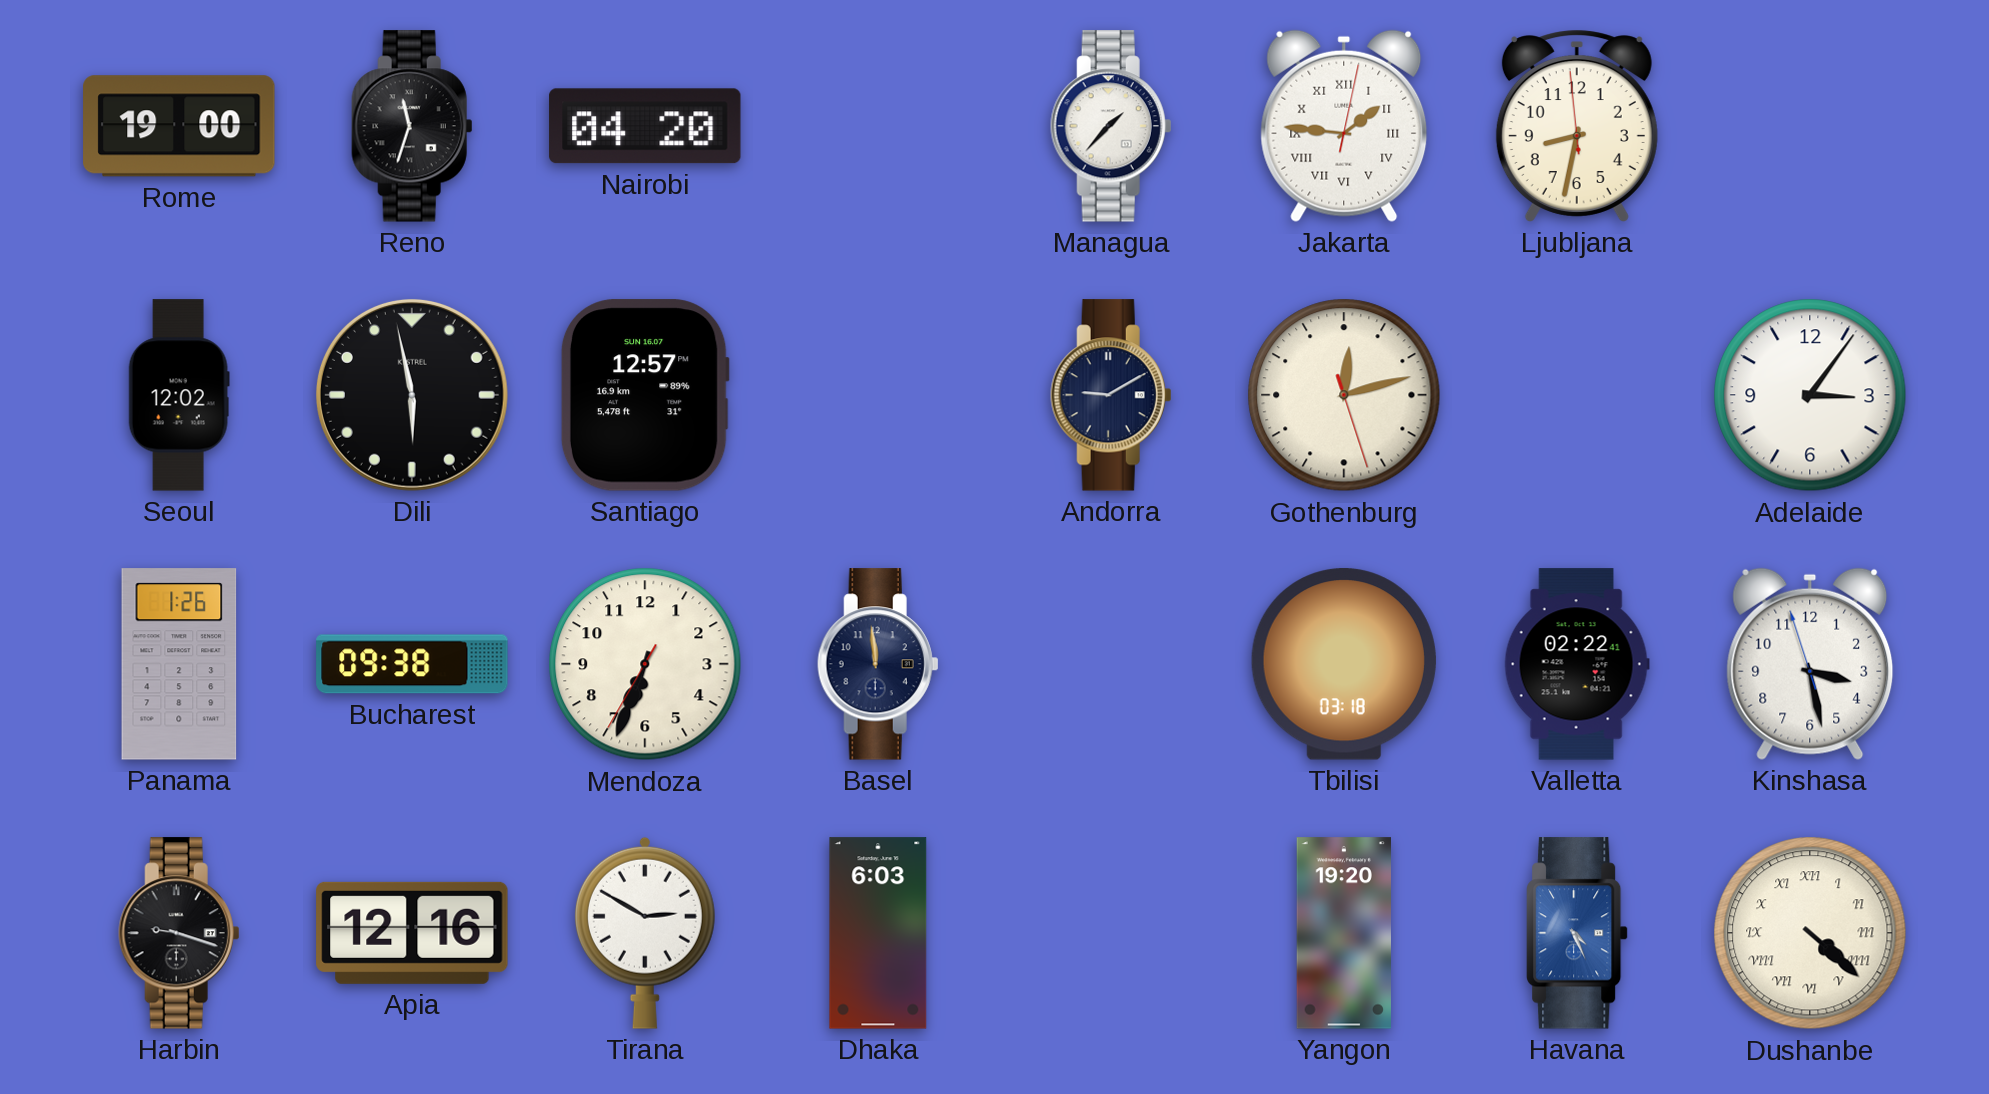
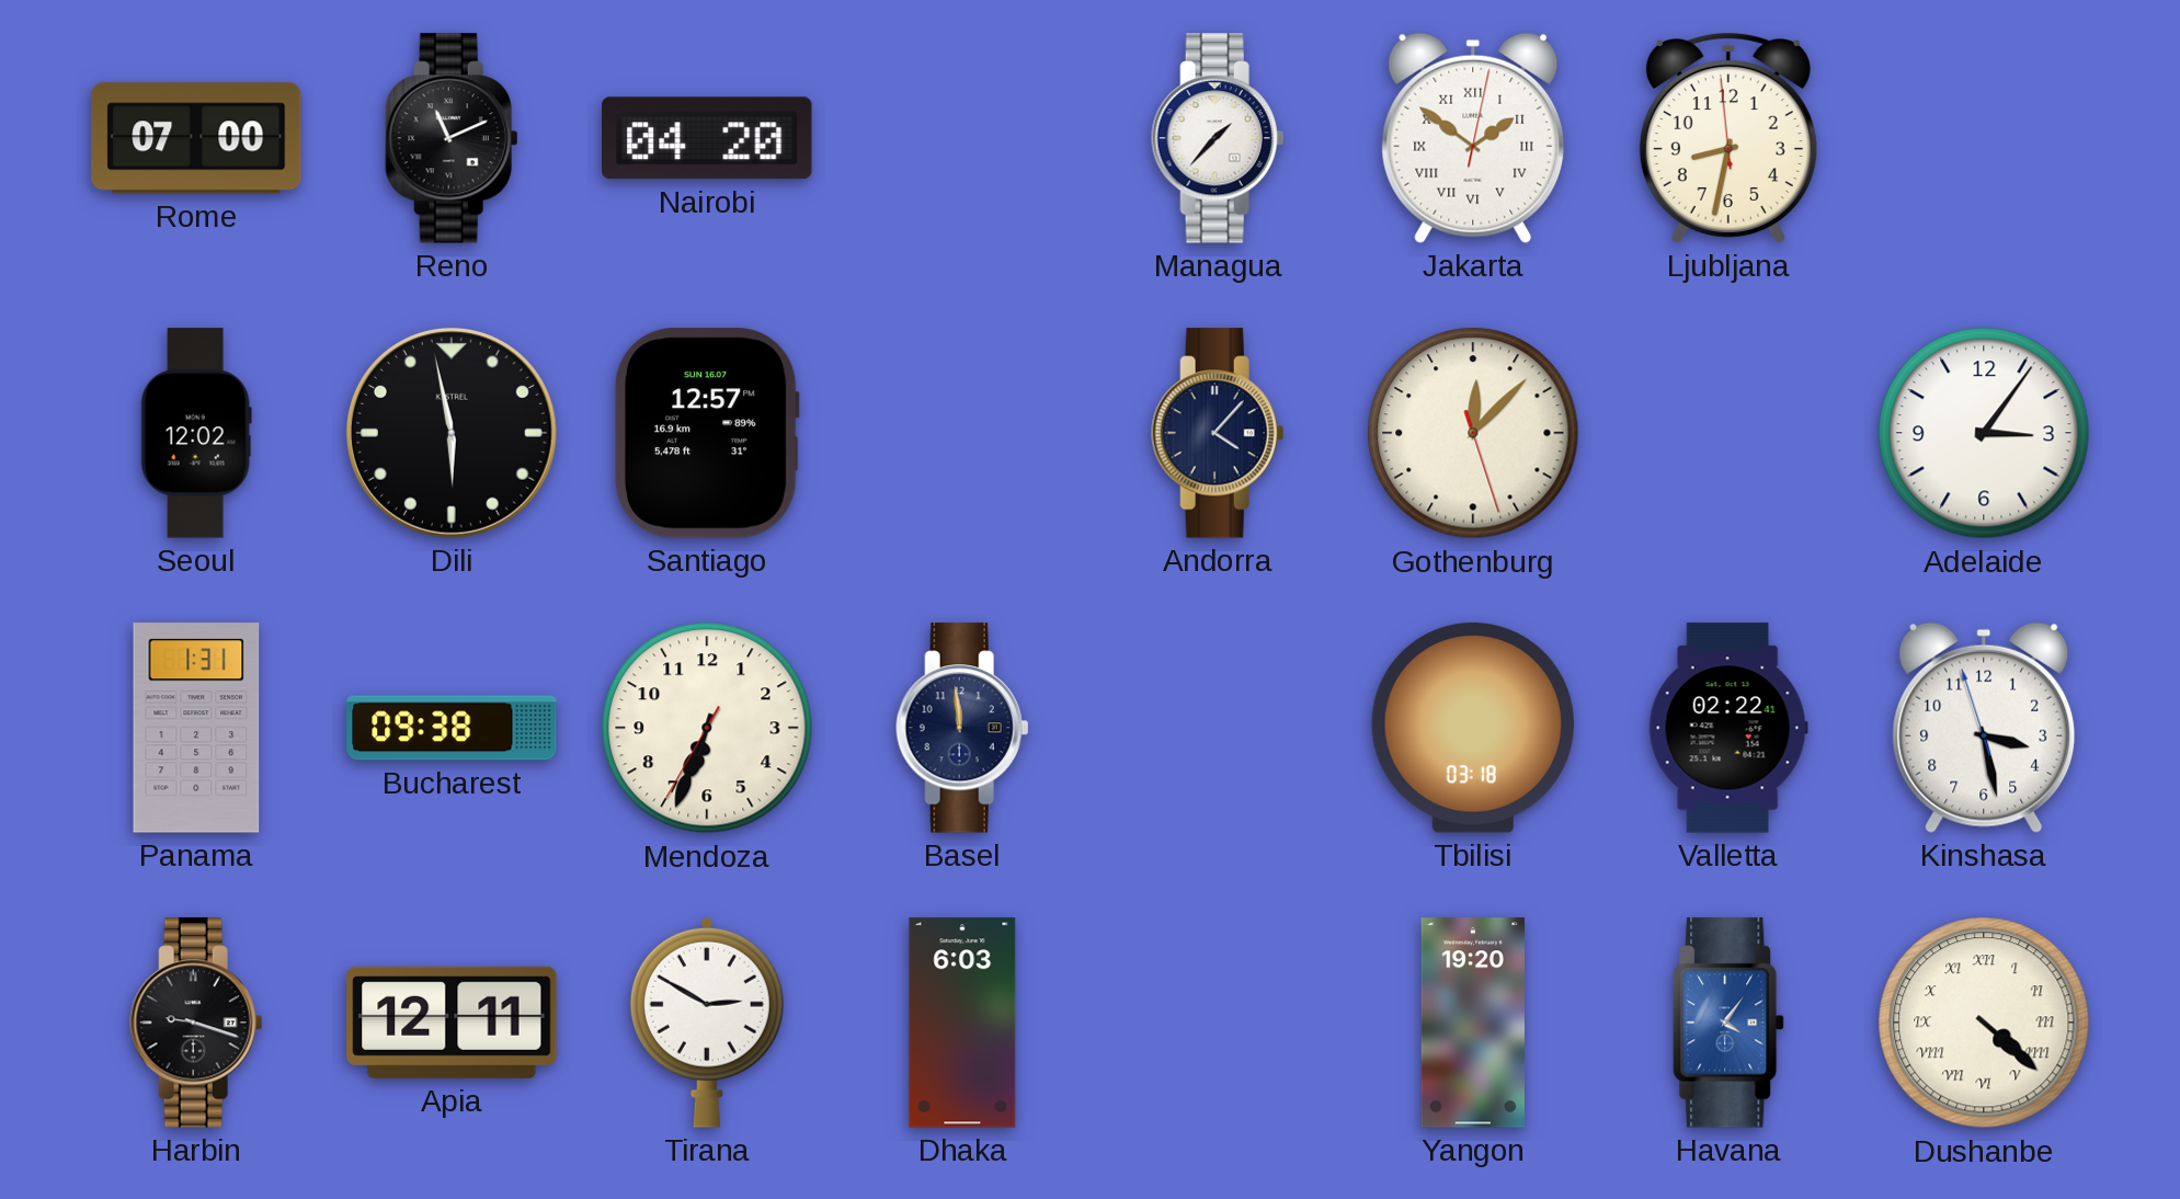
Rome: 19:00 -> 07:00
Reno: 11:33 -> 11:11
Jakarta: 1:46 -> 1:51
Andorra: 9:10 -> 4:07
Gothenburg: 12:12 -> 12:07
Panama: 1:26 -> 1:31
Apia: 12:16 -> 12:11
Havana: 4:26 -> 4:06
